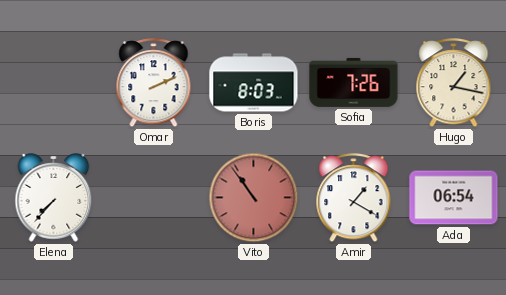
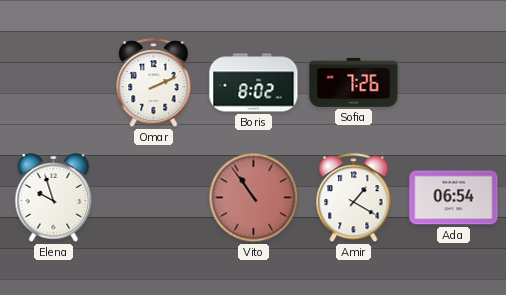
Boris: 8:03 -> 8:02
Hugo: 1:17 -> none
Elena: 7:37 -> 9:57
